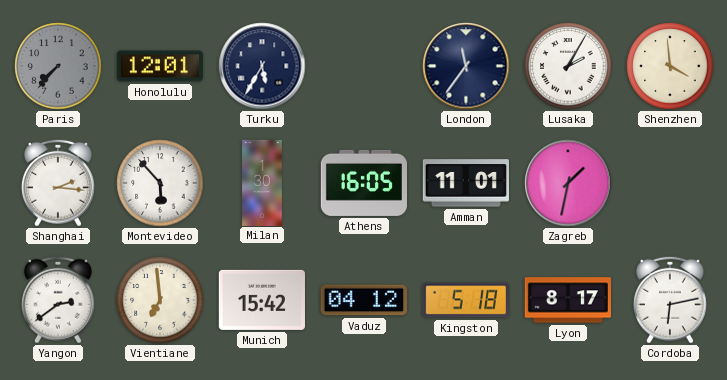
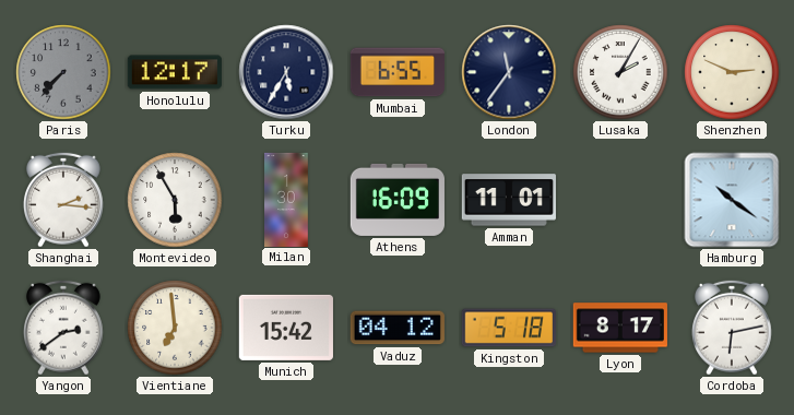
Honolulu: 12:01 -> 12:17
Mumbai: none -> 6:55
Shenzhen: 3:59 -> 2:49
Montevideo: 5:53 -> 5:55
Athens: 16:05 -> 16:09
Zagreb: 1:32 -> none
Hamburg: none -> 10:21
